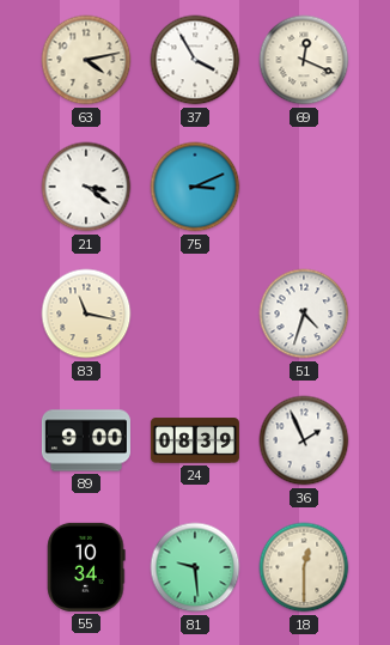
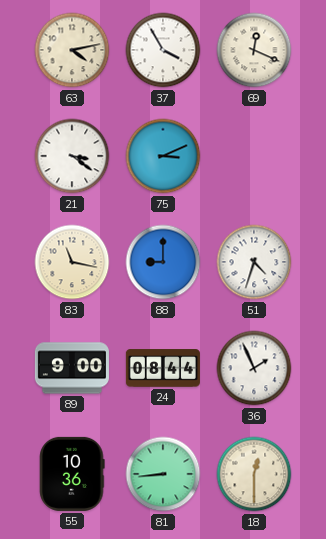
88: none -> 9:00
24: 08:39 -> 08:44
55: 10:34 -> 10:36
81: 9:29 -> 8:44
